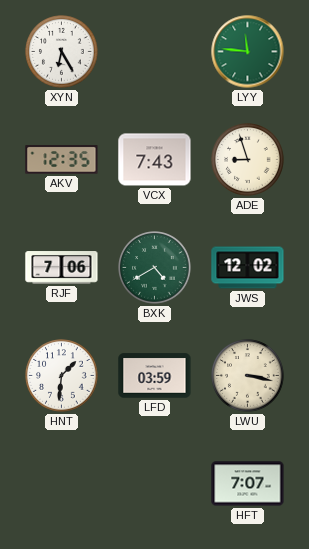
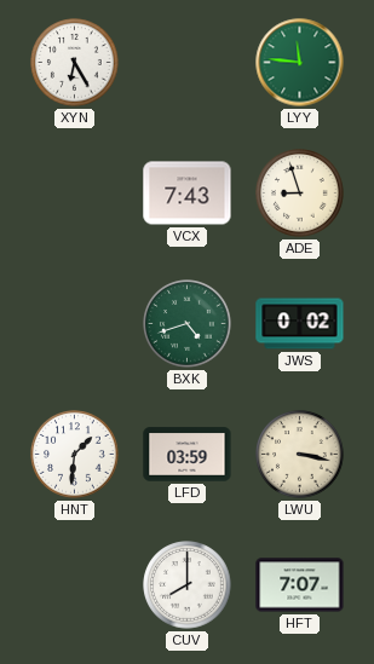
AKV: 12:35 -> none
RJF: 7:06 -> none
BXK: 4:40 -> 4:42
JWS: 12:02 -> 0:02
CUV: none -> 8:00
